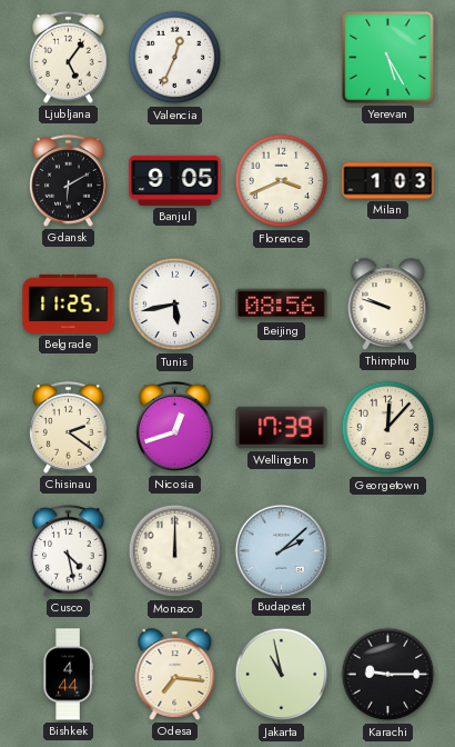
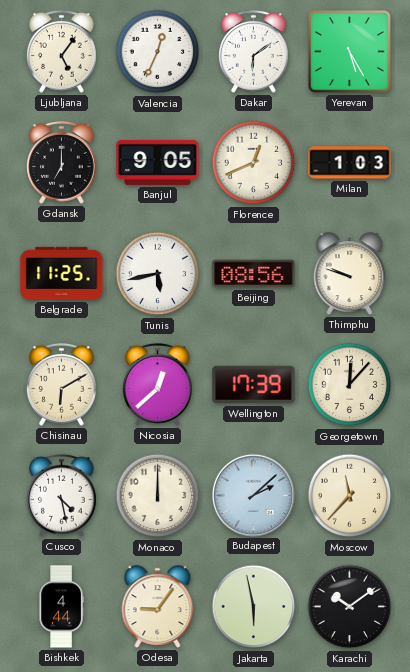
Dakar: none -> 6:09
Gdansk: 6:10 -> 7:00
Florence: 3:41 -> 12:41
Chisinau: 2:21 -> 6:10
Nicosia: 12:42 -> 12:38
Moscow: none -> 11:37
Odesa: 7:16 -> 9:06
Jakarta: 10:58 -> 5:58
Karachi: 9:15 -> 10:09
